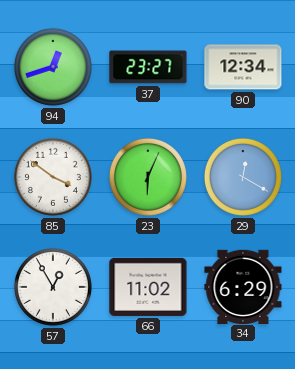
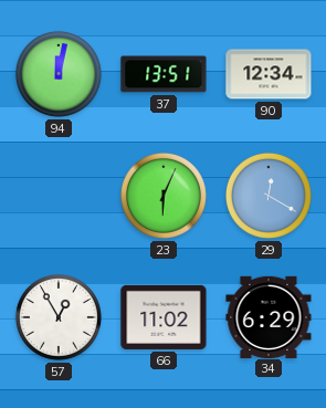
94: 12:42 -> 12:02
37: 23:27 -> 13:51
85: 3:51 -> none
